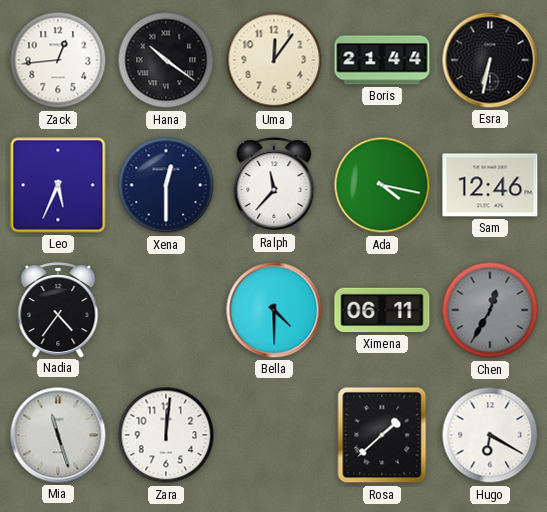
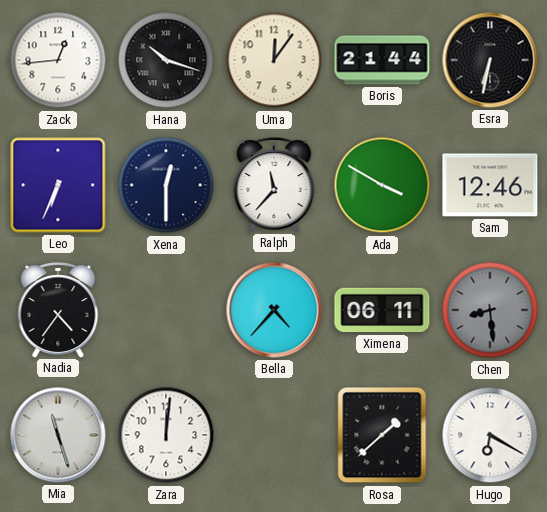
Hana: 10:21 -> 10:18
Leo: 5:34 -> 6:34
Ada: 4:17 -> 3:50
Bella: 4:30 -> 4:37
Chen: 12:35 -> 8:29
